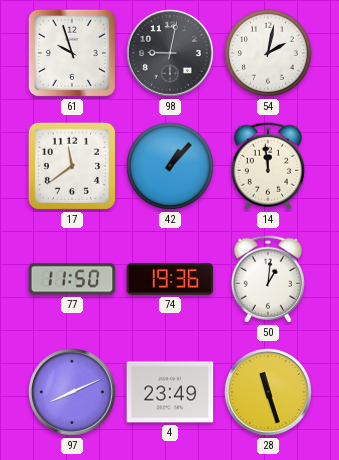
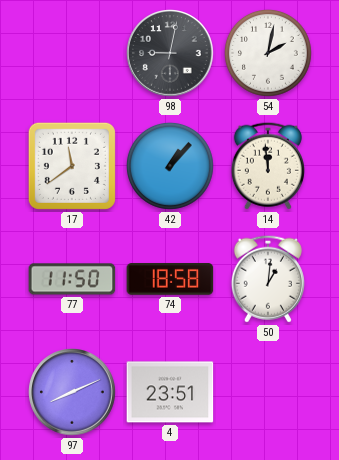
61: 9:57 -> none
74: 19:36 -> 18:58
4: 23:49 -> 23:51
28: 11:27 -> none
